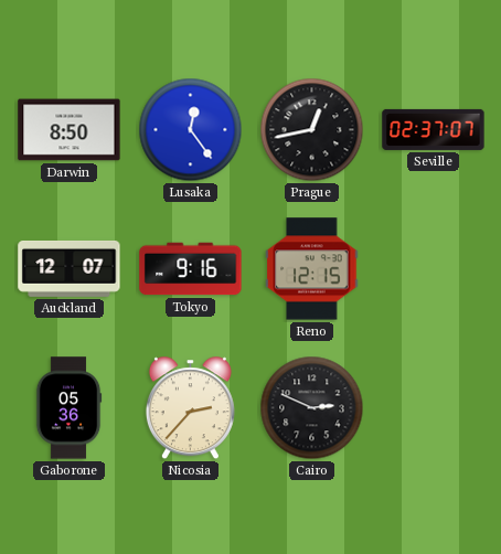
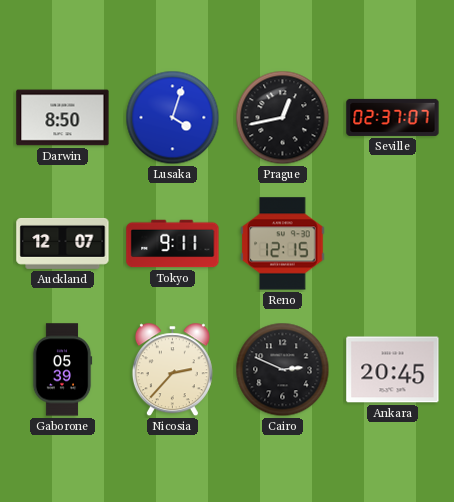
Lusaka: 12:24 -> 4:03
Tokyo: 9:16 -> 9:11
Gaborone: 05:36 -> 05:39
Ankara: none -> 20:45
